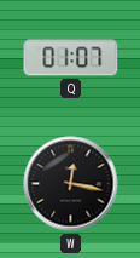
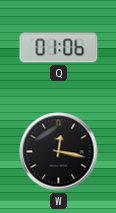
Q: 01:07 -> 01:06
